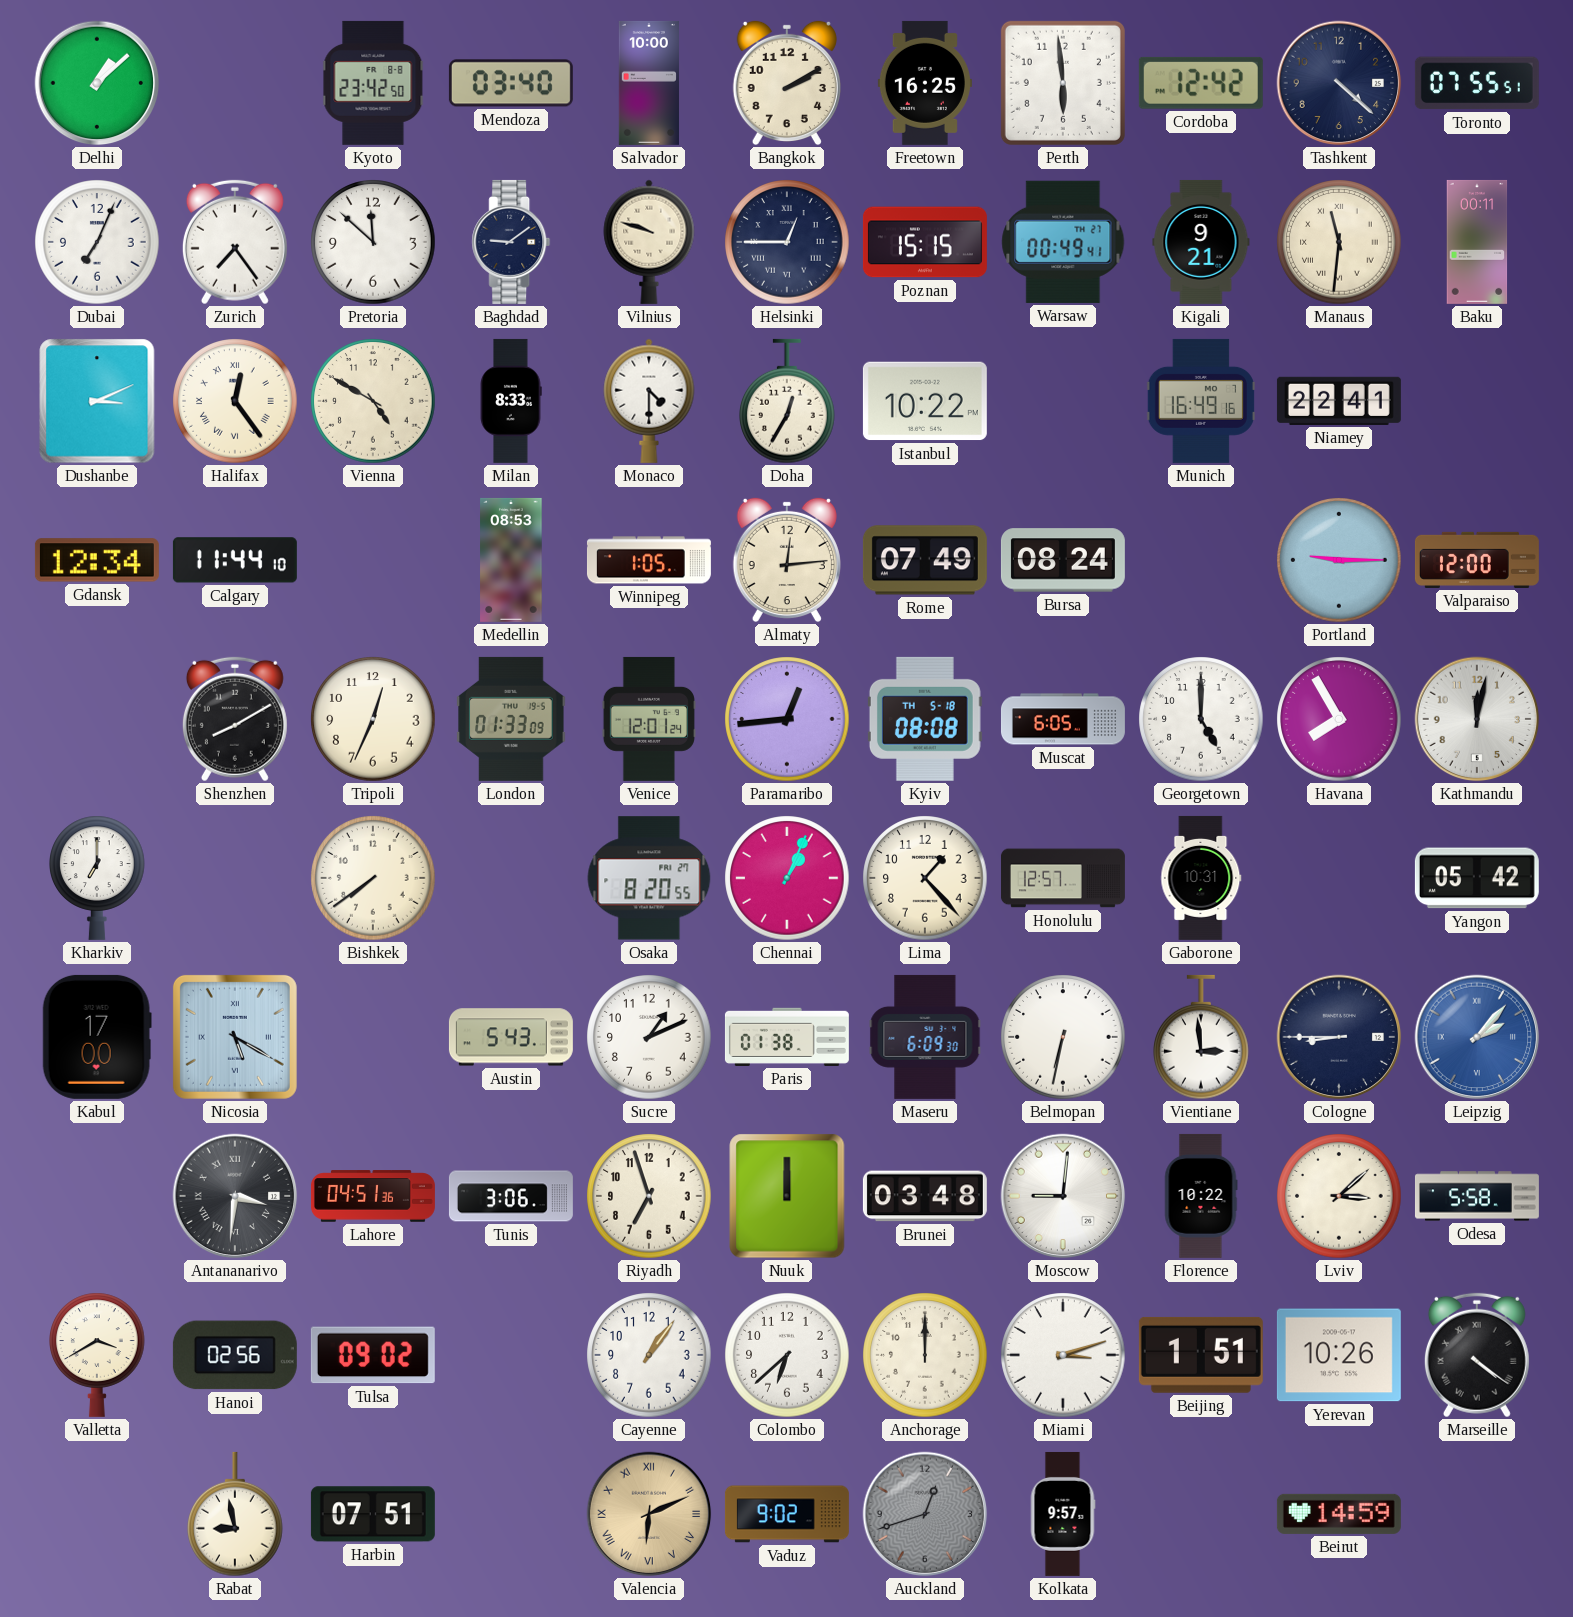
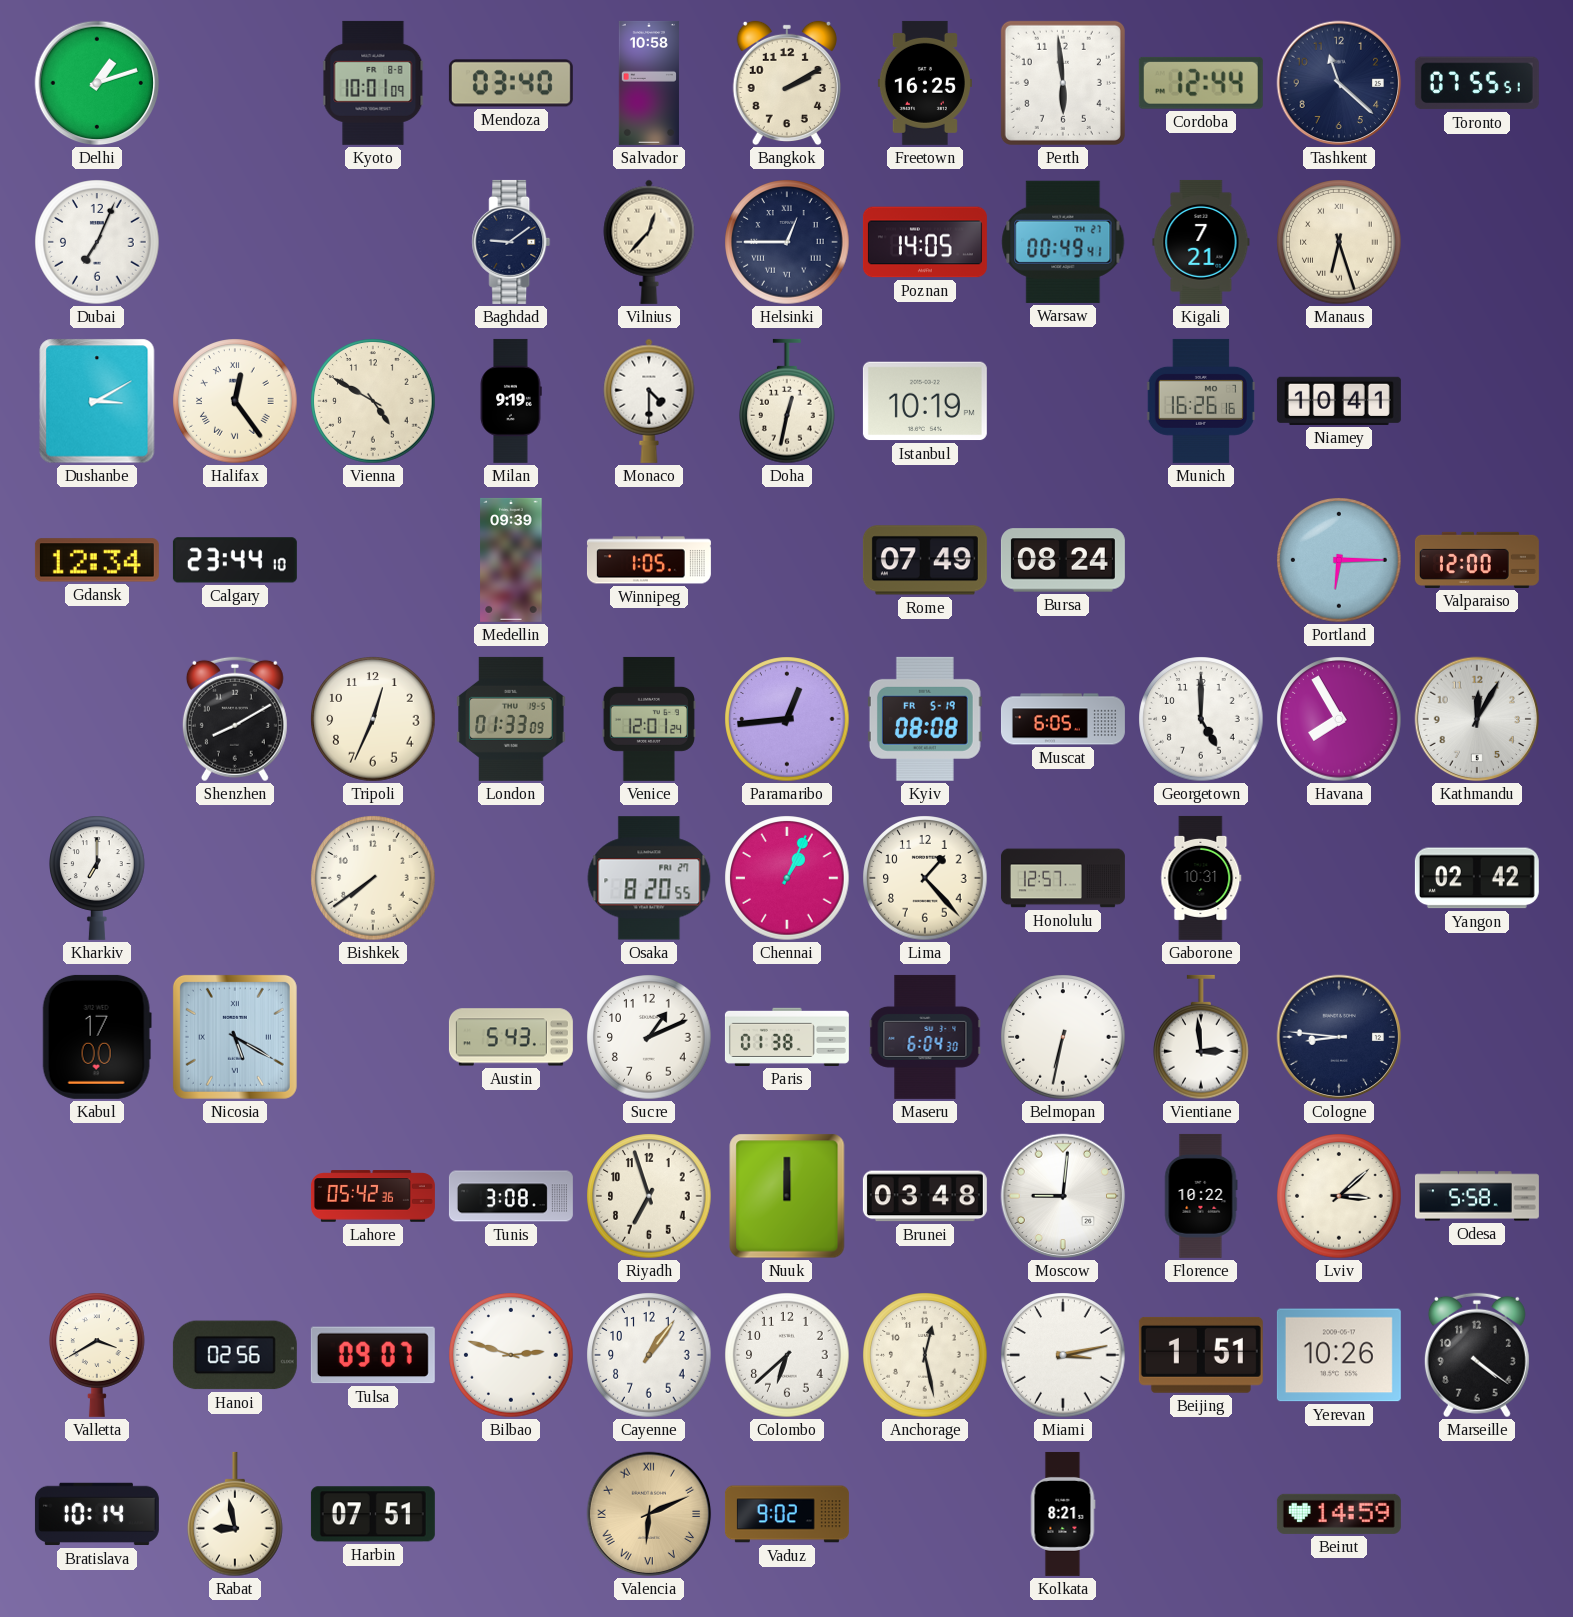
Delhi: 1:08 -> 1:12
Kyoto: 23:42 -> 10:01
Salvador: 10:00 -> 10:58
Cordoba: 12:42 -> 12:44
Tashkent: 4:22 -> 11:22
Zurich: 7:24 -> none
Pretoria: 11:52 -> none
Vilnius: 9:48 -> 12:37
Poznan: 15:15 -> 14:05
Kigali: 9:21 -> 7:21
Manaus: 11:31 -> 6:27
Baku: 00:11 -> none
Dushanbe: 3:11 -> 3:10
Milan: 8:33 -> 9:19
Doha: 12:35 -> 12:32
Istanbul: 10:22 -> 10:19
Munich: 16:49 -> 16:26
Niamey: 22:41 -> 10:41
Calgary: 11:44 -> 23:44
Medellin: 08:53 -> 09:39
Almaty: 12:14 -> none
Portland: 9:15 -> 6:15
Kyiv date: TH 5-18 -> FR 5-19
Kathmandu: 12:02 -> 12:05
Yangon: 05:42 -> 02:42
Maseru: 6:09 -> 6:04
Cologne: 8:45 -> 8:46
Leipzig: 2:07 -> none
Antananarivo: 3:31 -> none
Lahore: 04:51 -> 05:42
Tunis: 3:06 -> 3:08
Tulsa: 09:02 -> 09:07
Bilbao: none -> 2:48
Anchorage: 12:00 -> 12:28
Miami: 3:12 -> 3:13
Marseille numerals: Roman -> Arabic
Bratislava: none -> 10:14
Auckland: 12:42 -> none
Kolkata: 9:57 -> 8:21
